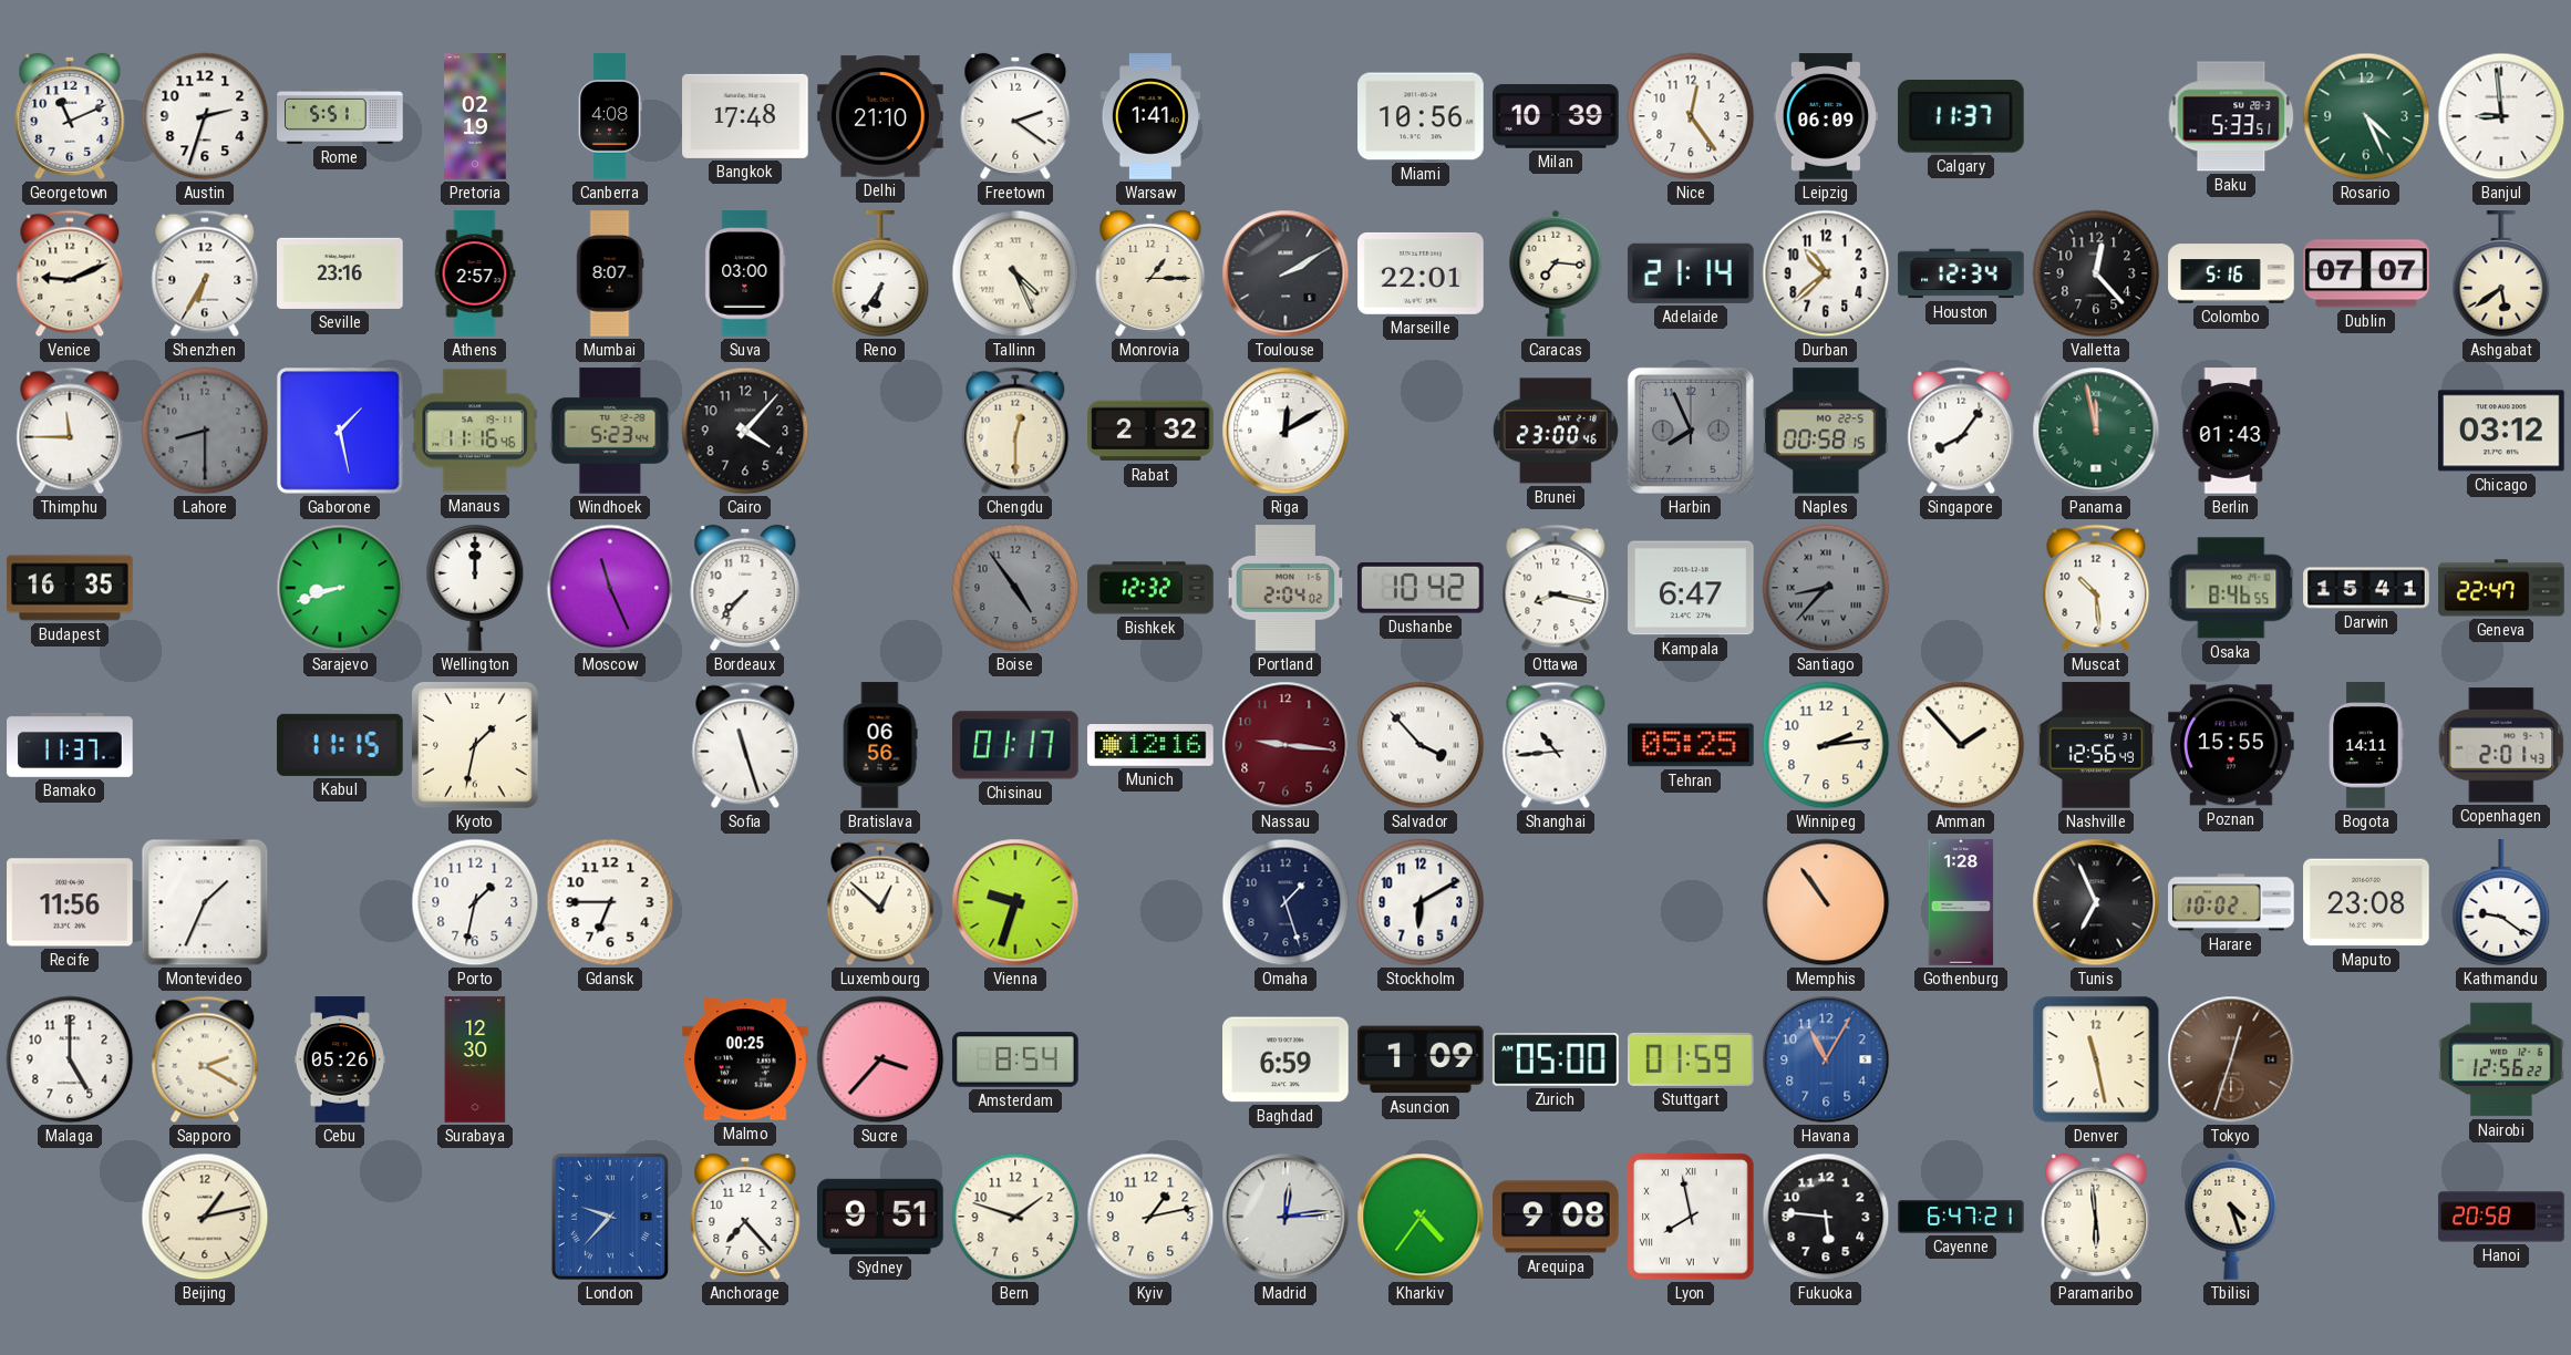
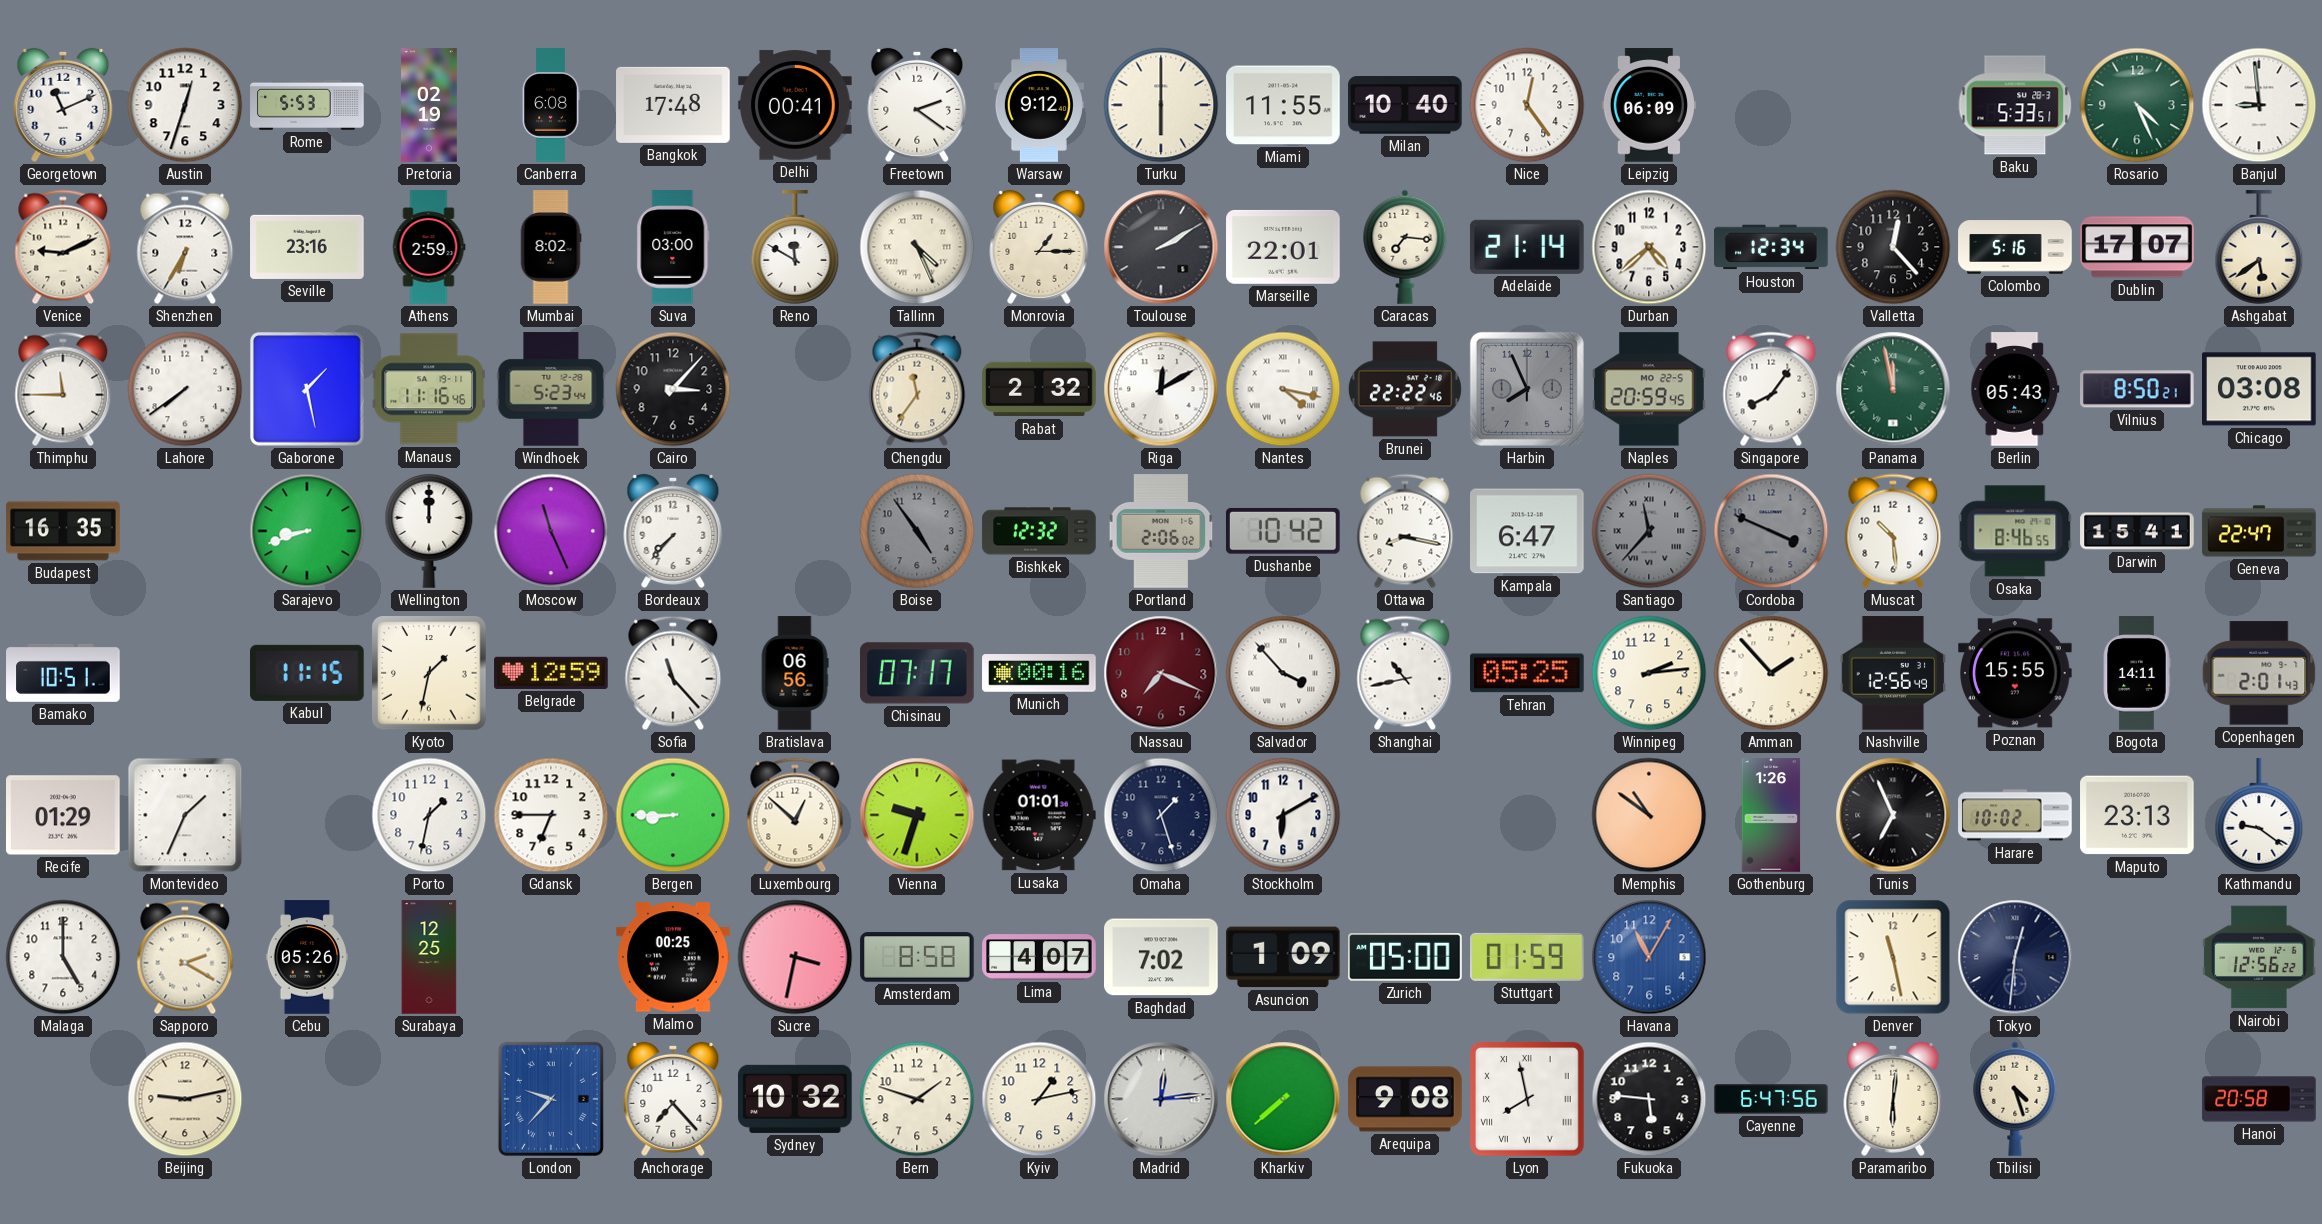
Austin: 2:33 -> 12:33
Rome: 5:51 -> 5:53
Canberra: 4:08 -> 6:08
Delhi: 21:10 -> 00:41
Warsaw: 1:41 -> 9:12
Turku: none -> 6:00
Miami: 10:56 -> 11:55
Milan: 10:39 -> 10:40
Calgary: 11:37 -> none
Athens: 2:57 -> 2:59
Mumbai: 8:07 -> 8:02
Reno: 6:36 -> 11:50
Durban: 10:38 -> 4:38
Dublin: 07:07 -> 17:07
Lahore: 8:30 -> 7:39
Lahore dial: grey -> white
Cairo: 4:07 -> 3:07
Chengdu: 12:30 -> 11:36
Nantes: none -> 4:17
Brunei: 23:00 -> 22:22
Naples: 00:58 -> 20:59
Berlin: 01:43 -> 05:43
Vilnius: none -> 8:50
Chicago: 03:12 -> 03:08
Portland: 2:04 -> 2:06
Santiago: 8:37 -> 11:37
Cordoba: none -> 3:49
Bamako: 11:37 -> 10:51
Belgrade: none -> 12:59
Sofia: 11:27 -> 11:23
Chisinau: 01:17 -> 07:17
Munich: 12:16 -> 00:16
Nassau: 9:16 -> 7:19
Shanghai: 10:44 -> 10:43
Recife: 11:56 -> 01:29
Bergen: none -> 8:45
Lusaka: none -> 01:01
Memphis: 10:54 -> 10:51
Gothenburg: 1:28 -> 1:26
Maputo: 23:08 -> 23:13
Surabaya: 12:30 -> 12:25
Sucre: 3:37 -> 3:32
Amsterdam: 8:54 -> 8:58
Lima: none -> 4:07
Baghdad: 6:59 -> 7:02
Tokyo: 12:33 -> 12:31
Tokyo dial: brown -> navy
Beijing: 1:13 -> 9:13
Sydney: 9:51 -> 10:32
Kharkiv: 4:36 -> 7:38
Cayenne: 6:47:21 -> 6:47:56
Paramaribo: 5:59 -> 6:01
